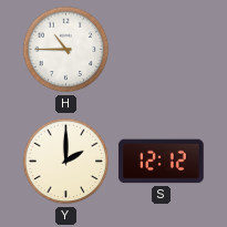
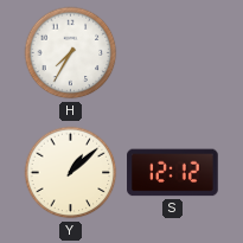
H: 10:45 -> 7:35
Y: 2:00 -> 1:08
